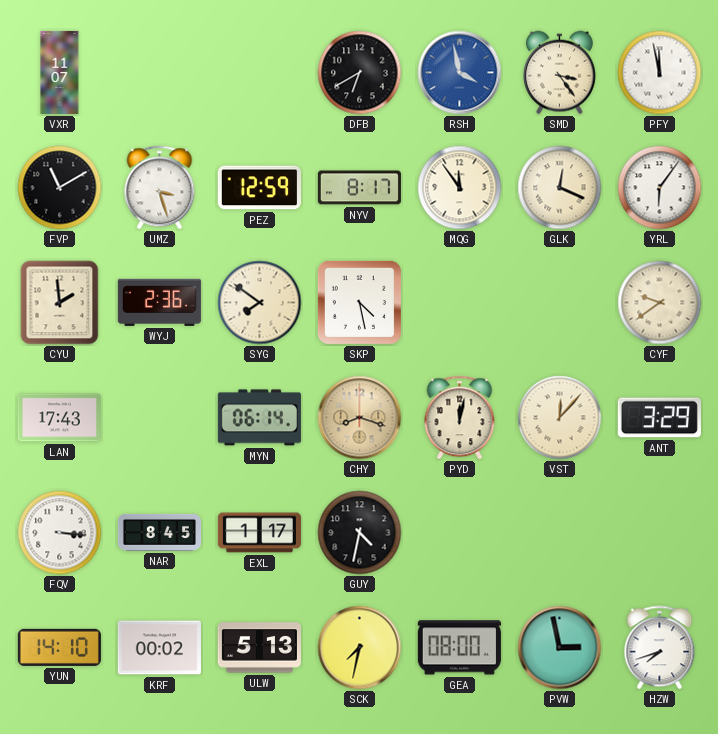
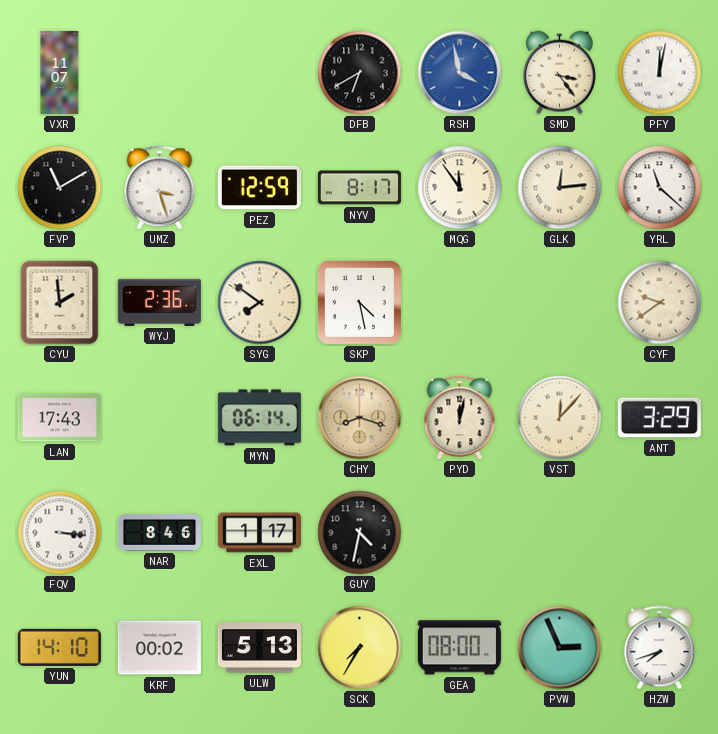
PFY: 11:58 -> 12:02
GLK: 12:19 -> 12:14
YRL: 6:06 -> 11:22
NAR: 8:45 -> 8:46
SCK: 7:32 -> 7:35
PVW: 2:58 -> 2:56
